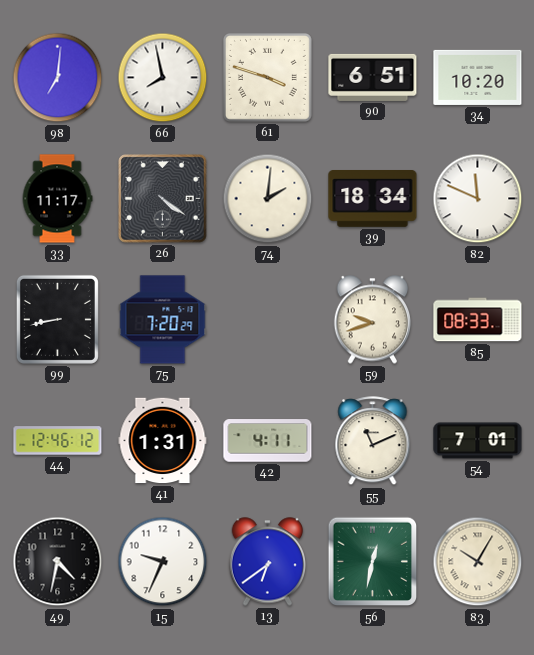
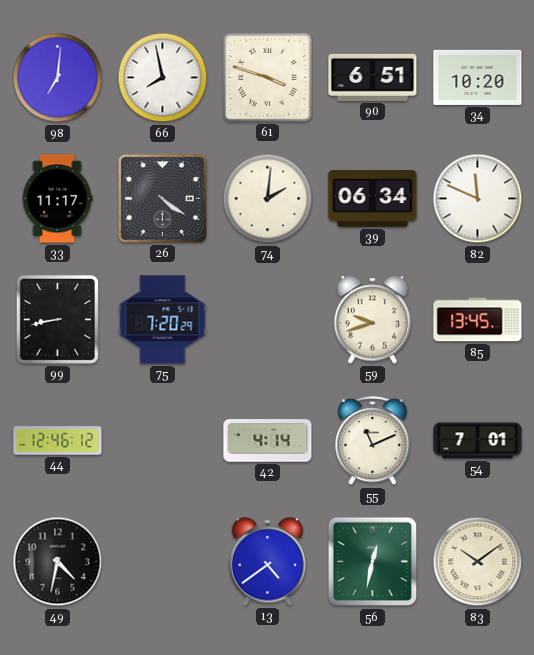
39: 18:34 -> 06:34
85: 08:33 -> 13:45
41: 1:31 -> none
42: 4:11 -> 4:14
15: 9:34 -> none
13: 6:39 -> 4:39
83: 10:05 -> 10:09
